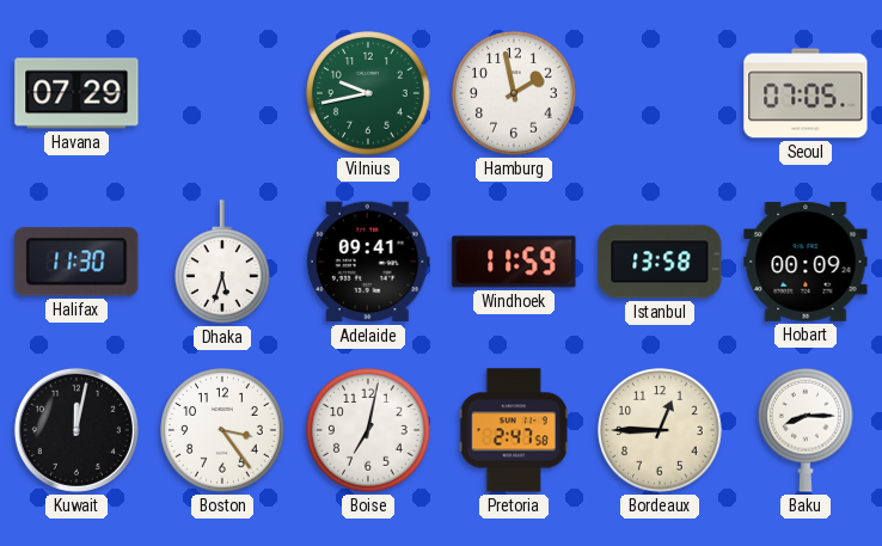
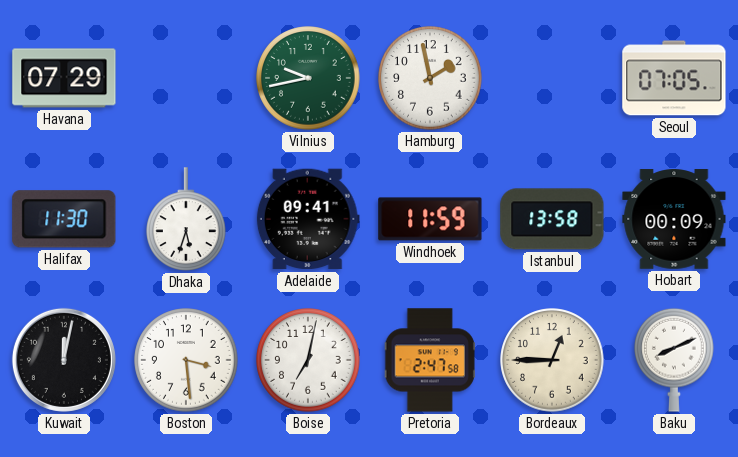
Boston: 3:24 -> 3:29
Baku: 8:15 -> 8:11
